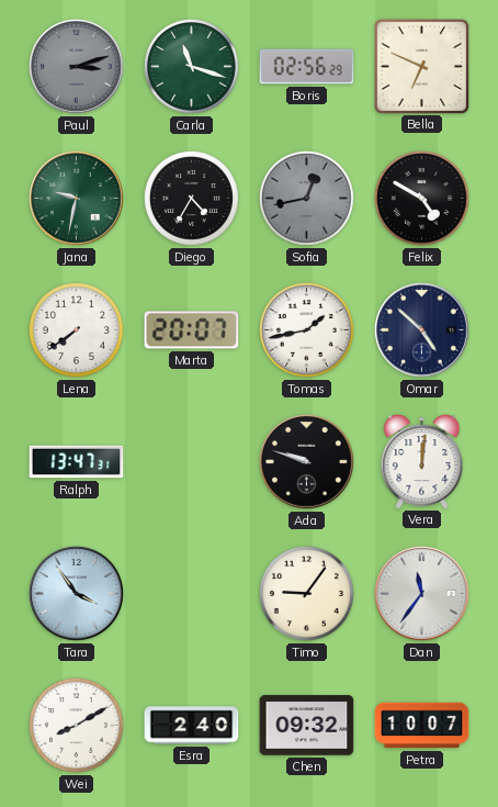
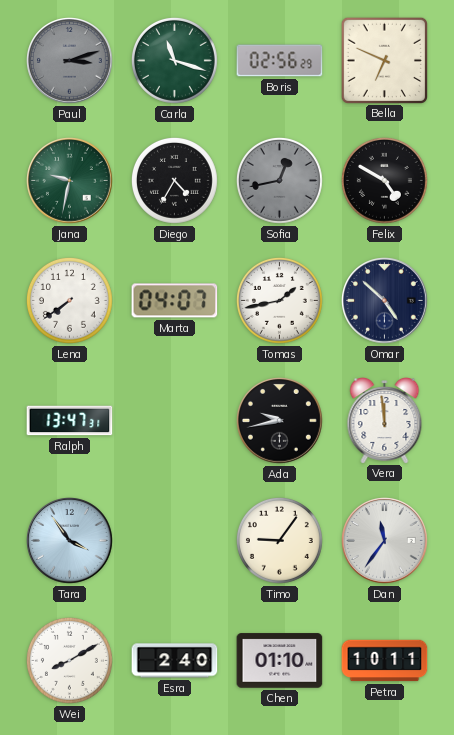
Marta: 20:07 -> 04:07
Ada: 9:48 -> 9:43
Vera: 12:01 -> 11:59
Chen: 09:32 -> 01:10
Petra: 10:07 -> 10:11
